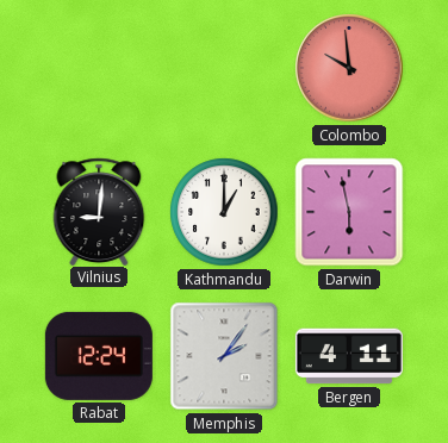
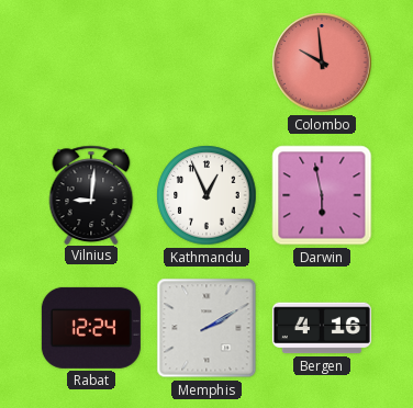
Kathmandu: 1:00 -> 12:56
Memphis: 2:06 -> 2:10
Bergen: 4:11 -> 4:16
